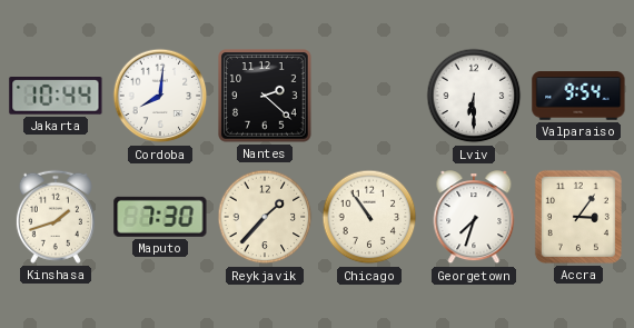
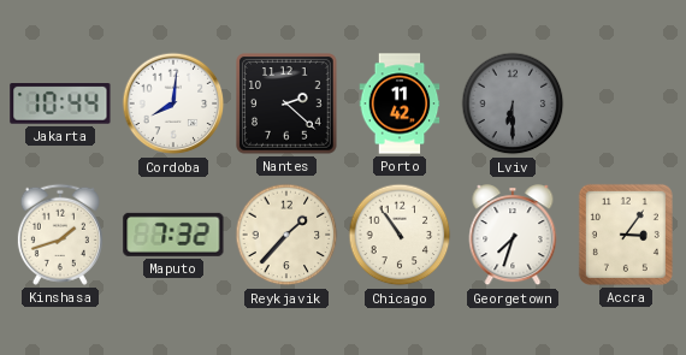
Porto: none -> 11:42
Lviv dial: white -> grey
Valparaiso: 9:54 -> none
Maputo: 7:30 -> 7:32
